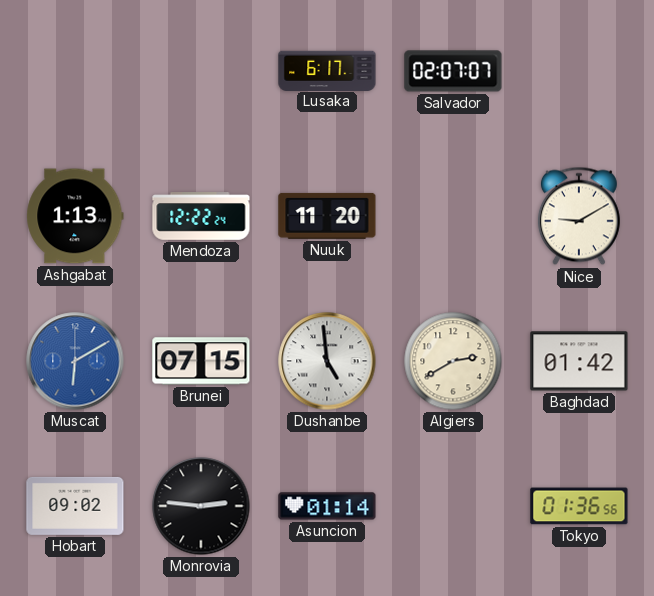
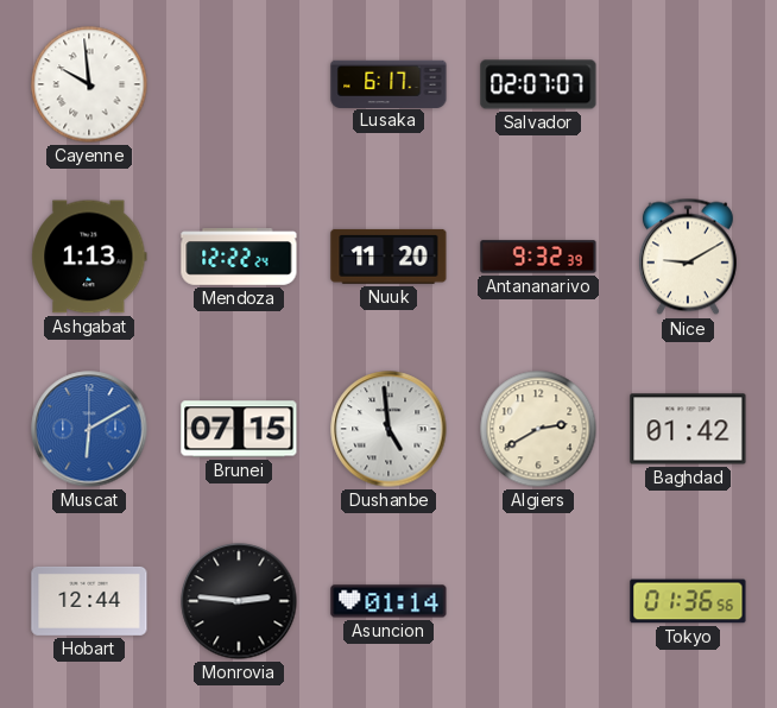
Cayenne: none -> 9:59
Antananarivo: none -> 9:32
Hobart: 09:02 -> 12:44
